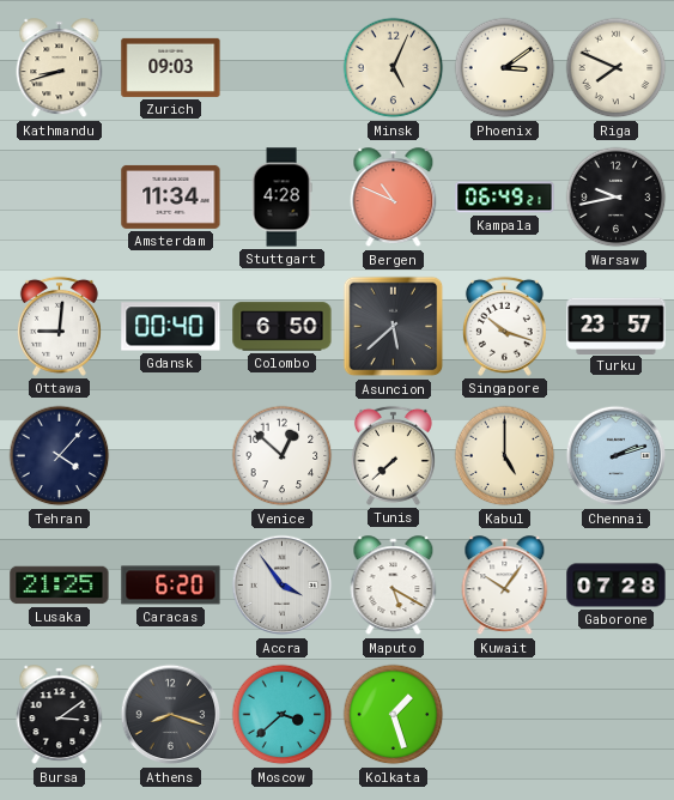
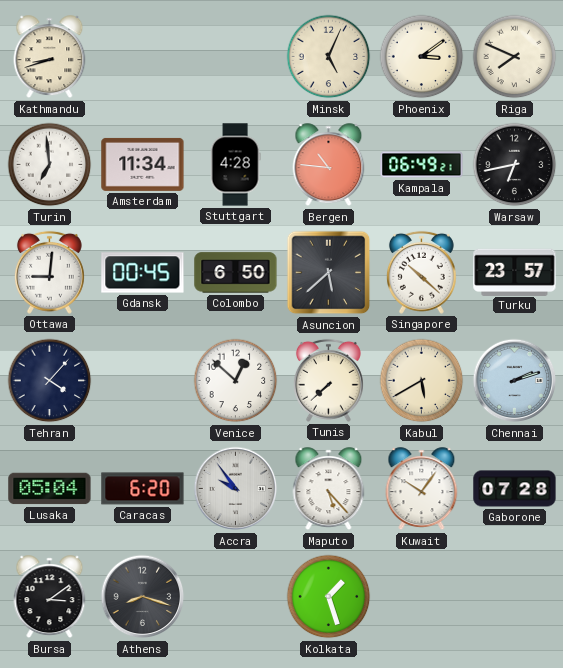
Zurich: 09:03 -> none
Turin: none -> 6:59
Bergen: 10:49 -> 10:46
Warsaw: 9:43 -> 6:43
Gdansk: 00:40 -> 00:45
Singapore: 10:18 -> 10:22
Kabul: 5:00 -> 5:40
Lusaka: 21:25 -> 05:04
Accra: 3:54 -> 9:54
Maputo: 5:20 -> 5:23
Moscow: 3:38 -> none
